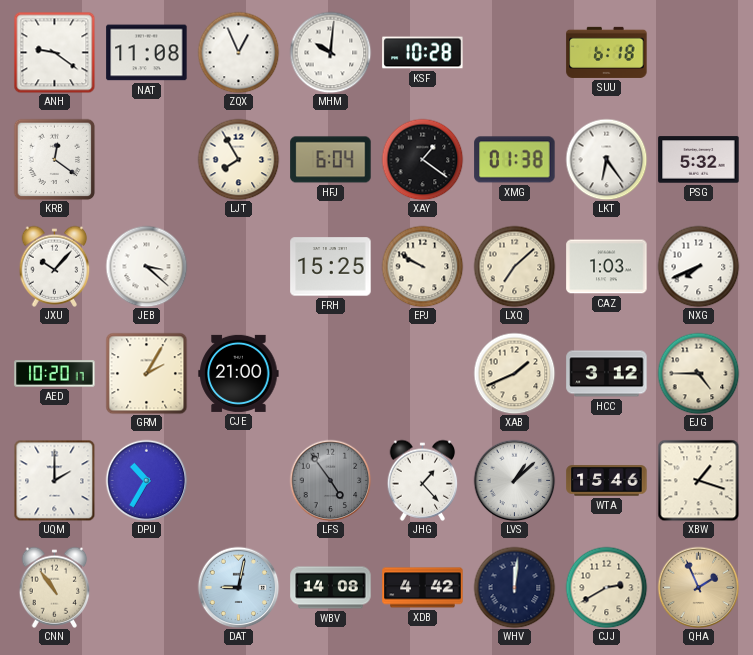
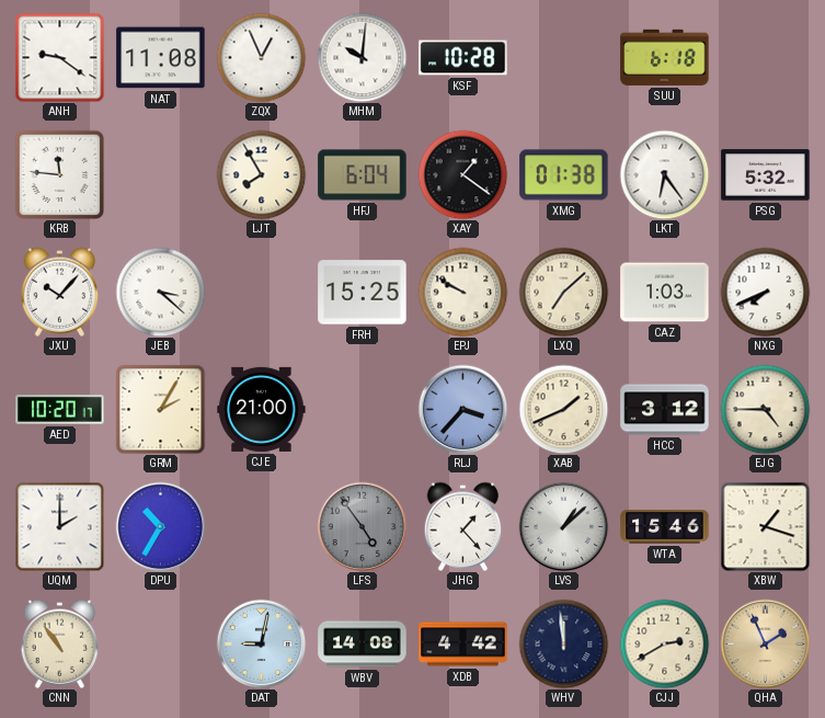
KRB: 12:21 -> 11:46
RLJ: none -> 3:37
WHV: 12:01 -> 11:59
